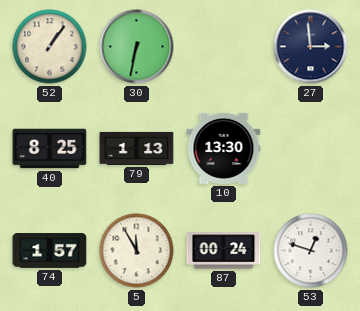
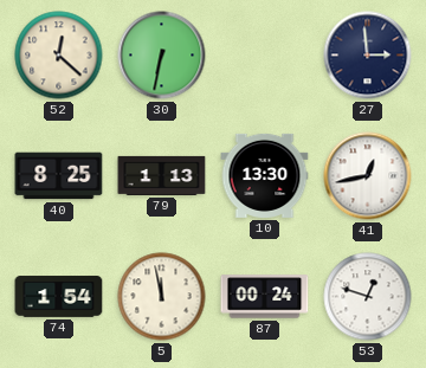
52: 1:06 -> 12:22
41: none -> 12:43
74: 1:57 -> 1:54
5: 11:55 -> 11:58
